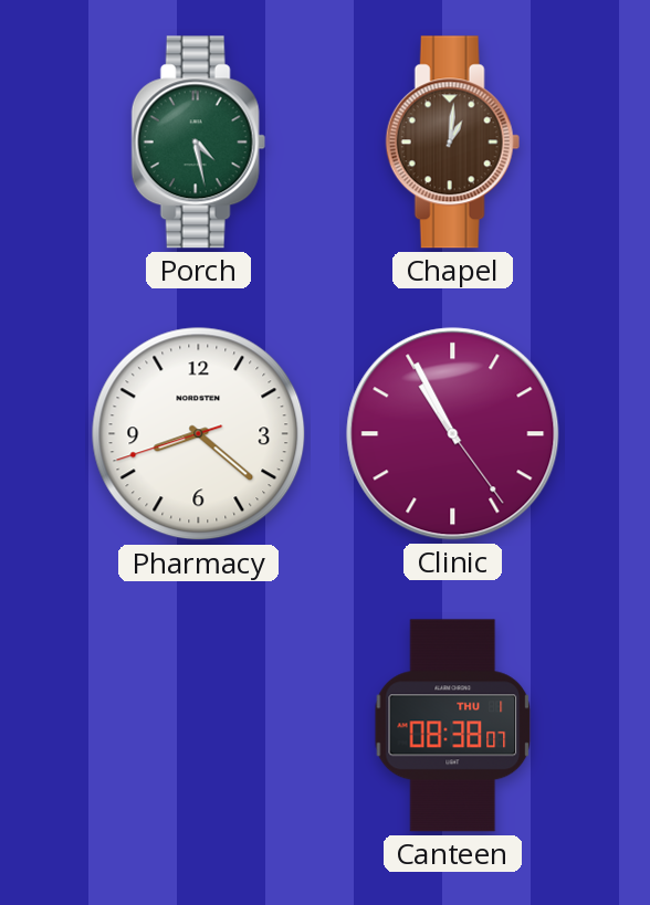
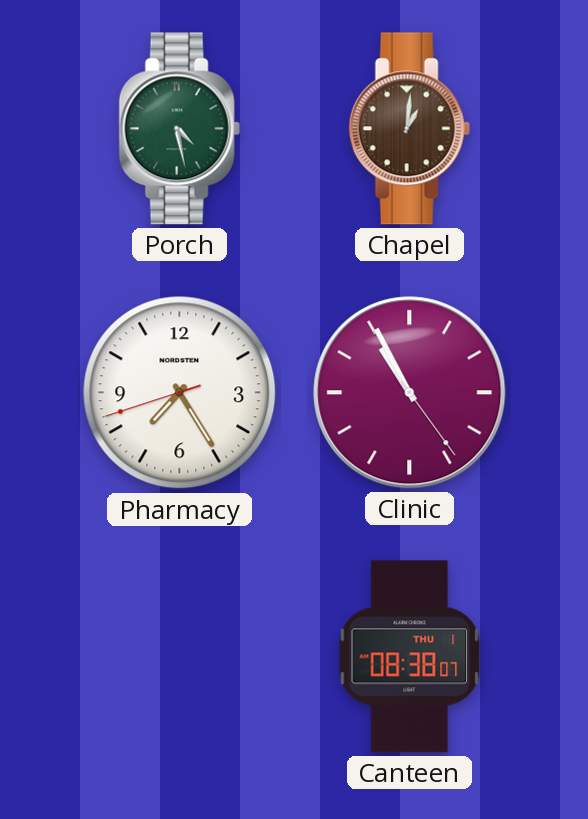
Pharmacy: 8:21 -> 7:24
